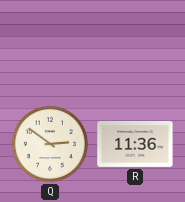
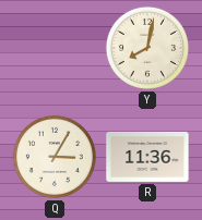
Y: none -> 8:02
Q: 2:51 -> 3:05
